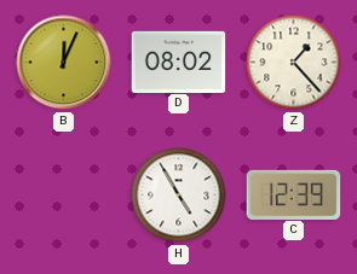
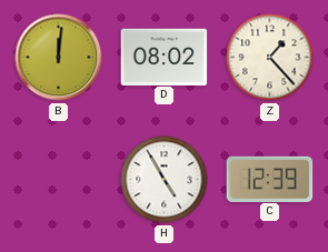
B: 12:04 -> 12:01
